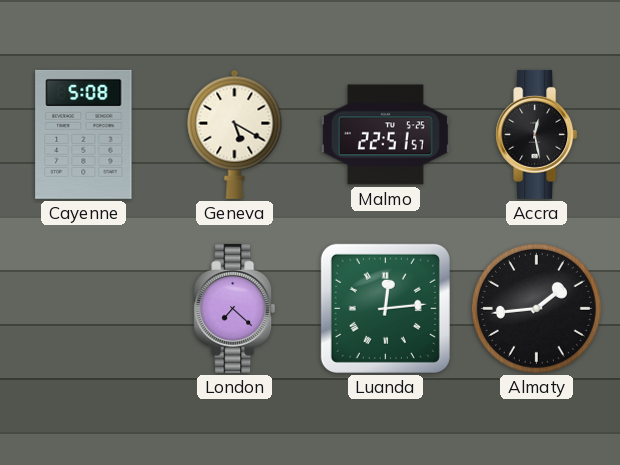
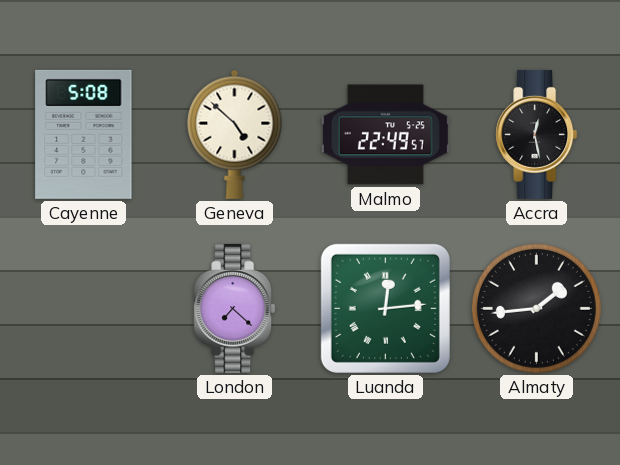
Geneva: 5:20 -> 4:52
Malmo: 22:51 -> 22:49
